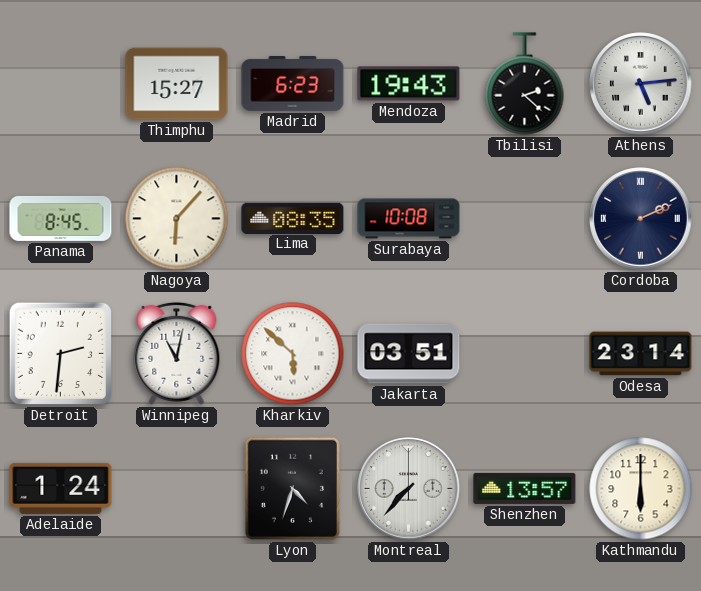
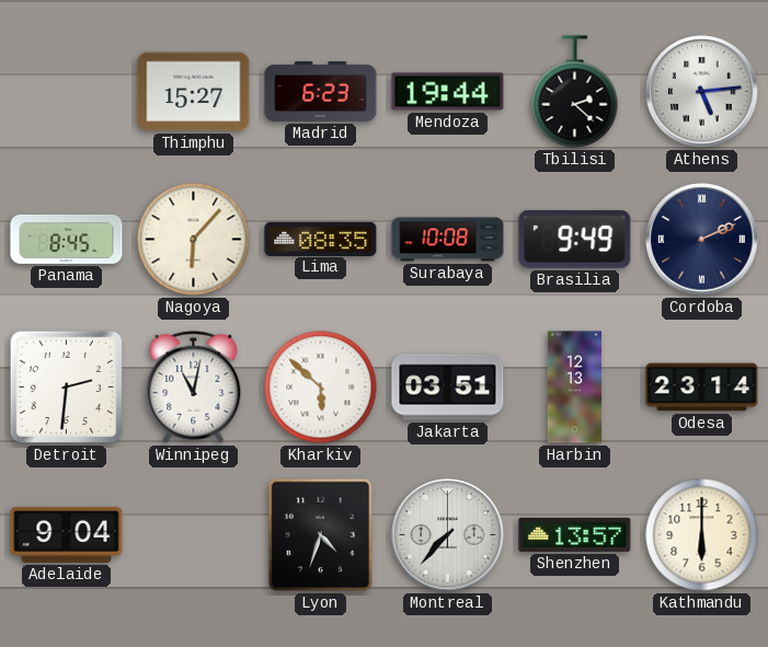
Mendoza: 19:43 -> 19:44
Brasilia: none -> 9:49
Harbin: none -> 12:13
Adelaide: 1:24 -> 9:04
